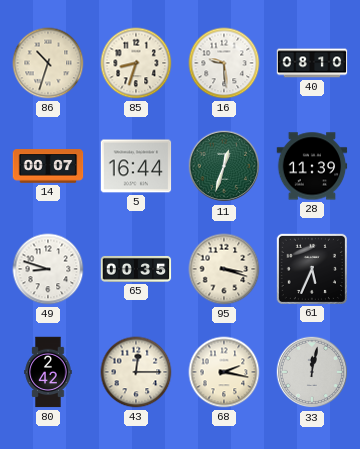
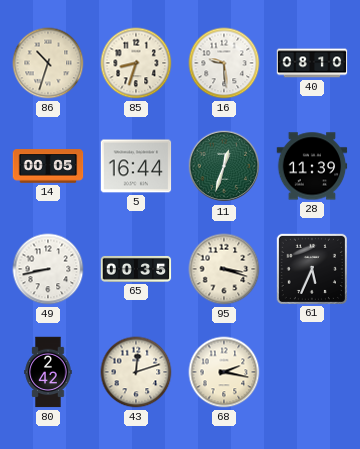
14: 00:07 -> 00:05
49: 8:48 -> 8:43
43: 12:15 -> 12:12
33: 12:02 -> none
